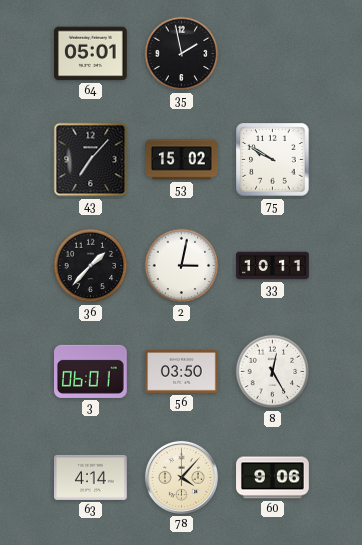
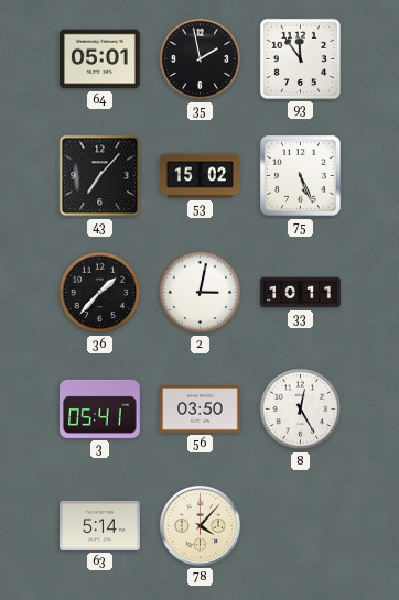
93: none -> 11:54
75: 9:50 -> 5:26
3: 06:01 -> 05:41
63: 4:14 -> 5:14
60: 9:06 -> none
